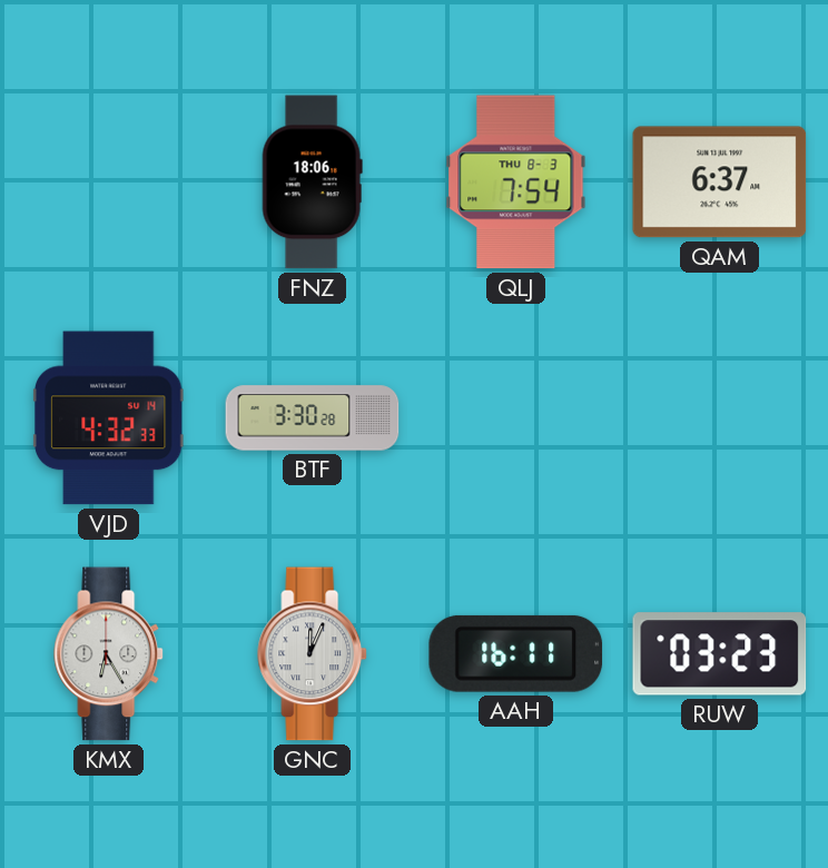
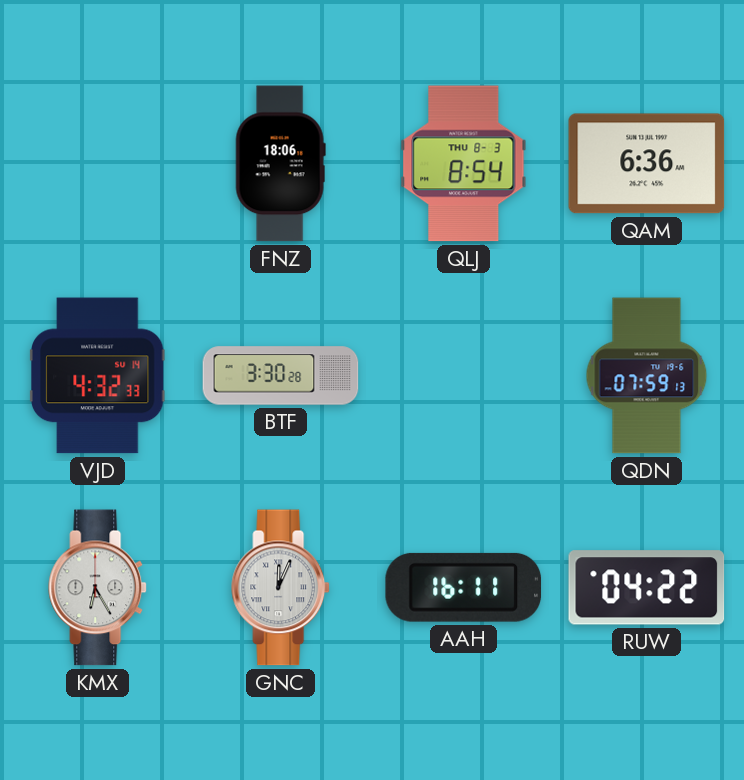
QLJ: 7:54 -> 8:54
QAM: 6:37 -> 6:36
QDN: none -> 07:59
RUW: 03:23 -> 04:22
